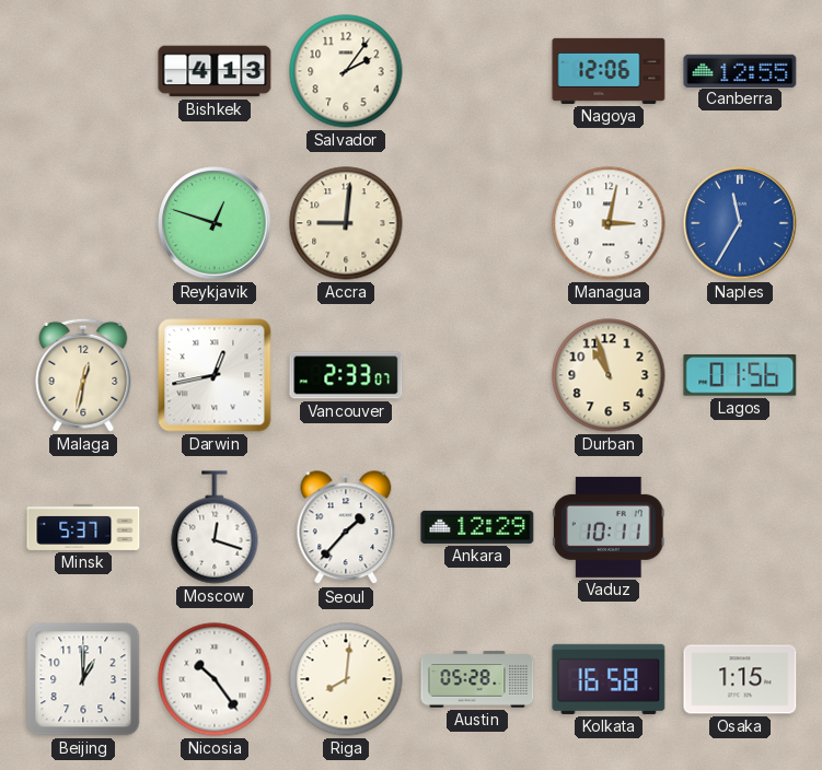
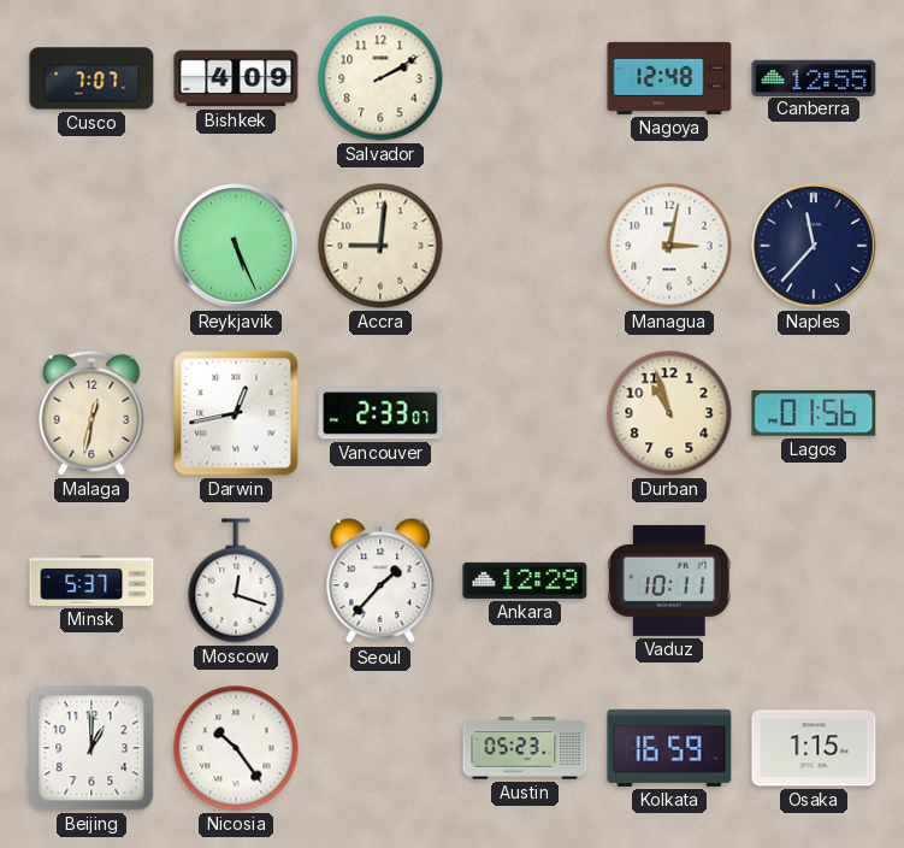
Cusco: none -> 7:07
Bishkek: 4:13 -> 4:09
Salvador: 2:06 -> 2:10
Nagoya: 12:06 -> 12:48
Reykjavik: 12:48 -> 5:26
Naples: 11:35 -> 11:37
Naples dial: blue -> navy
Riga: 8:01 -> none
Austin: 05:28 -> 05:23
Kolkata: 16:58 -> 16:59
